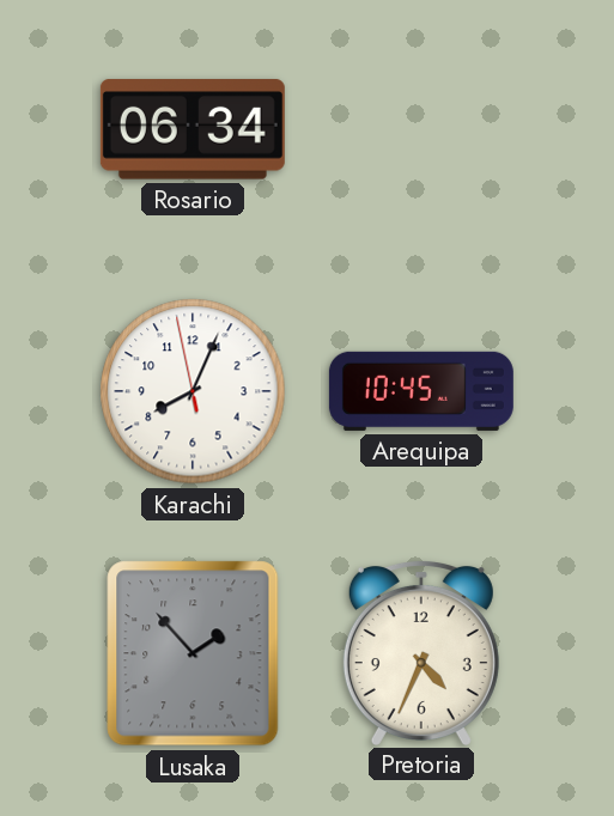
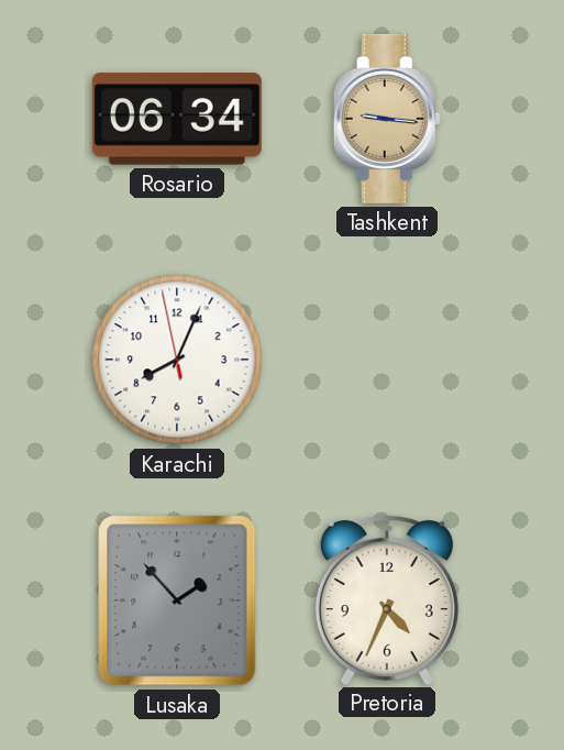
Tashkent: none -> 9:16
Arequipa: 10:45 -> none
